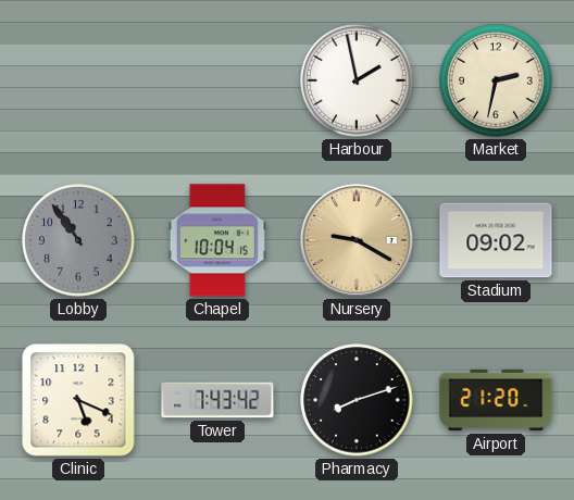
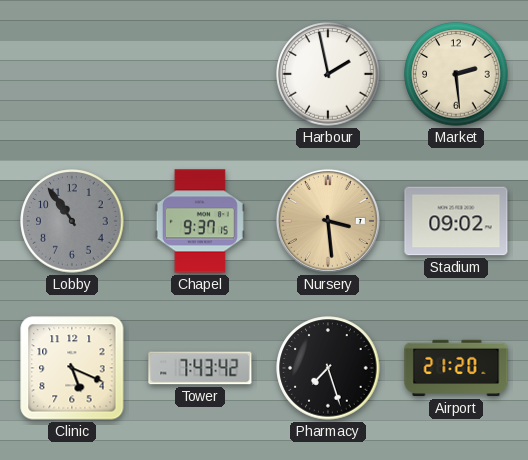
Market: 2:32 -> 2:29
Chapel: 10:04 -> 9:37
Nursery: 9:20 -> 3:29
Pharmacy: 8:12 -> 7:27
